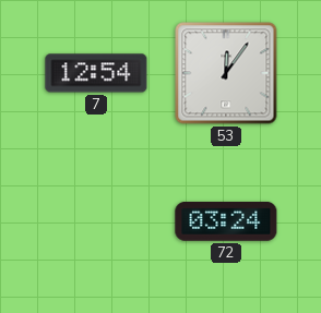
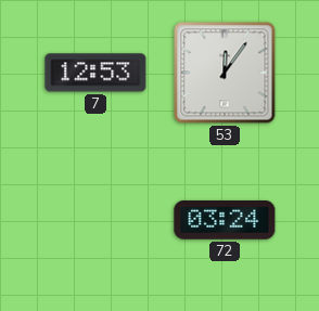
7: 12:54 -> 12:53
